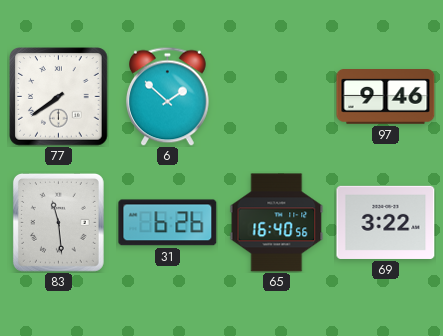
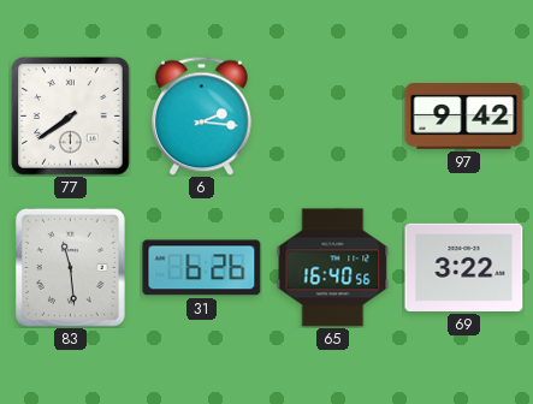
6: 1:52 -> 2:16
97: 9:46 -> 9:42
